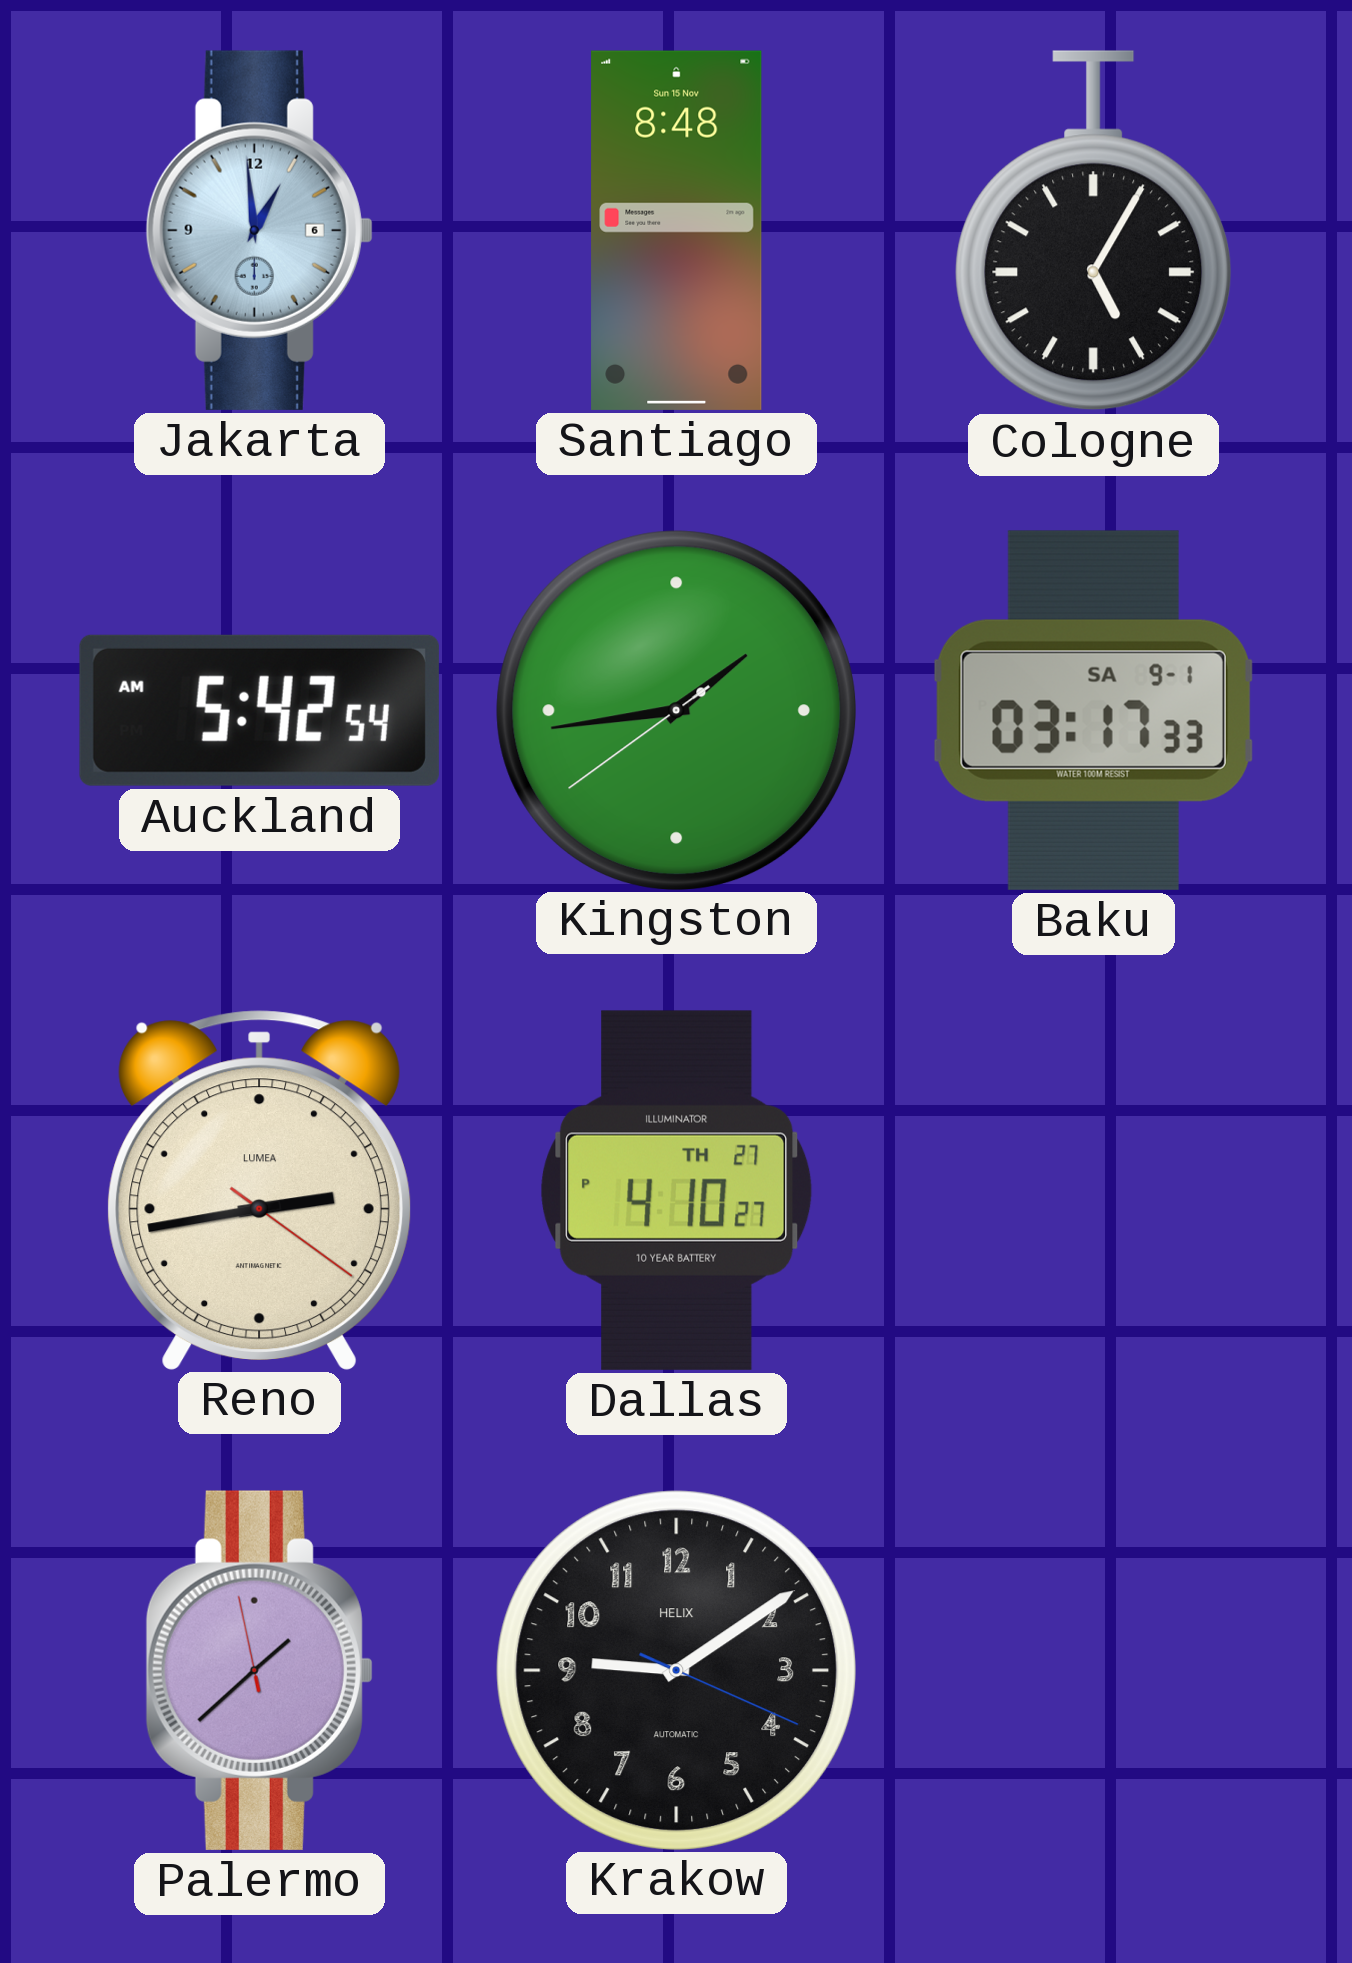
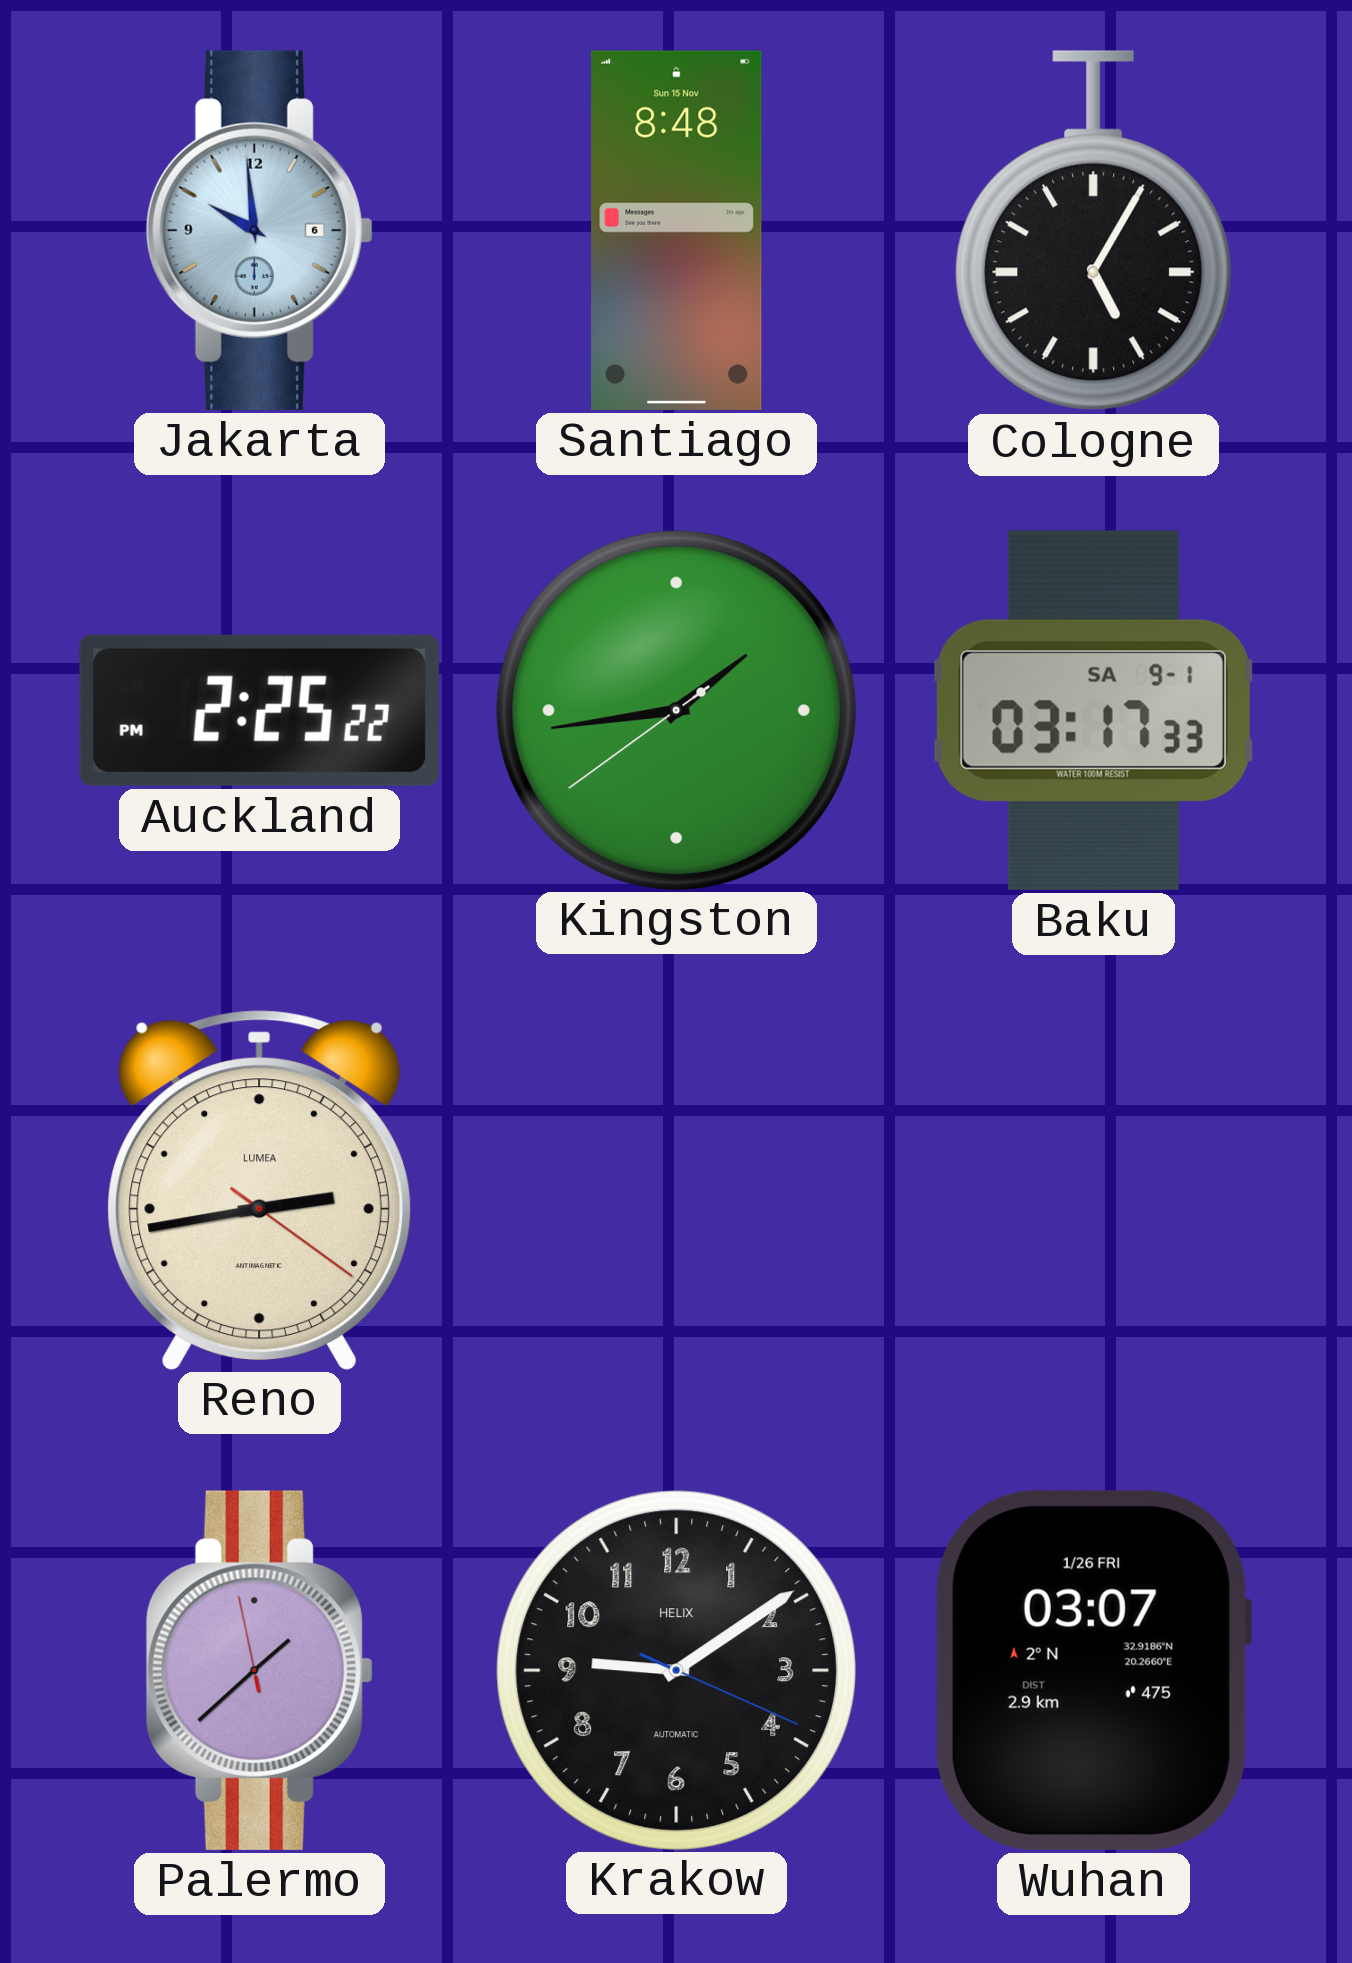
Jakarta: 12:59 -> 9:59
Auckland: 5:42 -> 2:25
Dallas: 4:10 -> none
Wuhan: none -> 03:07
